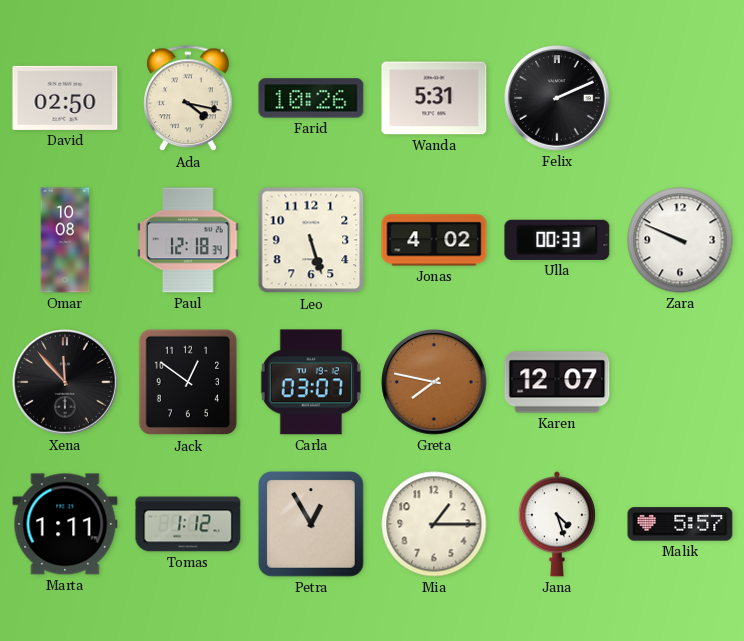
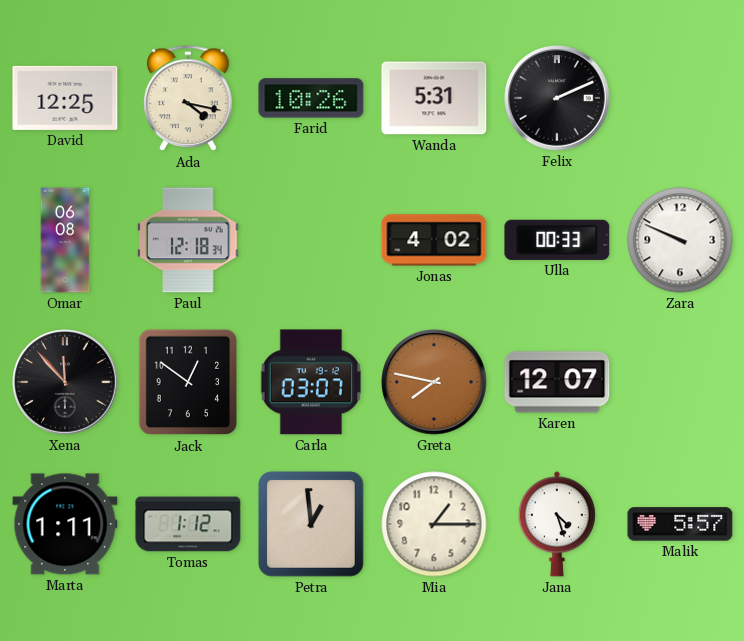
David: 02:50 -> 12:25
Omar: 10:08 -> 06:08
Leo: 5:27 -> none
Petra: 12:55 -> 12:59
